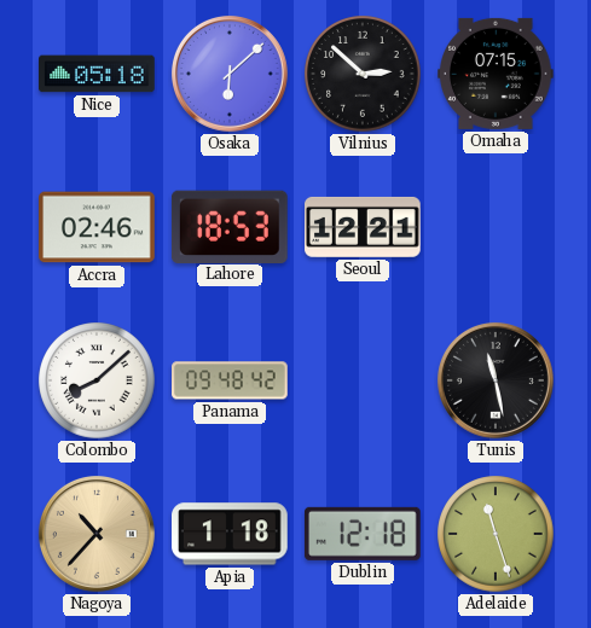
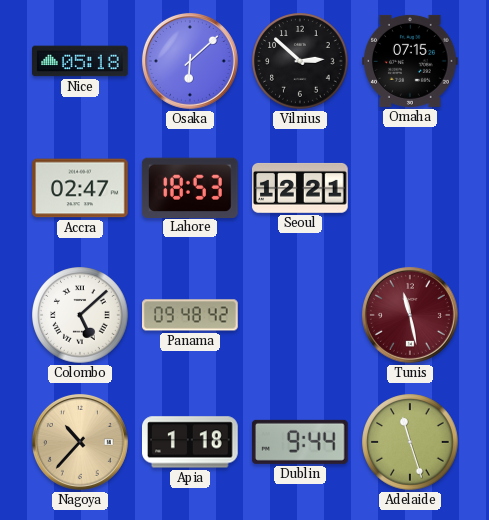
Accra: 02:46 -> 02:47
Colombo: 8:08 -> 5:08
Tunis dial: black -> burgundy
Dublin: 12:18 -> 9:44
